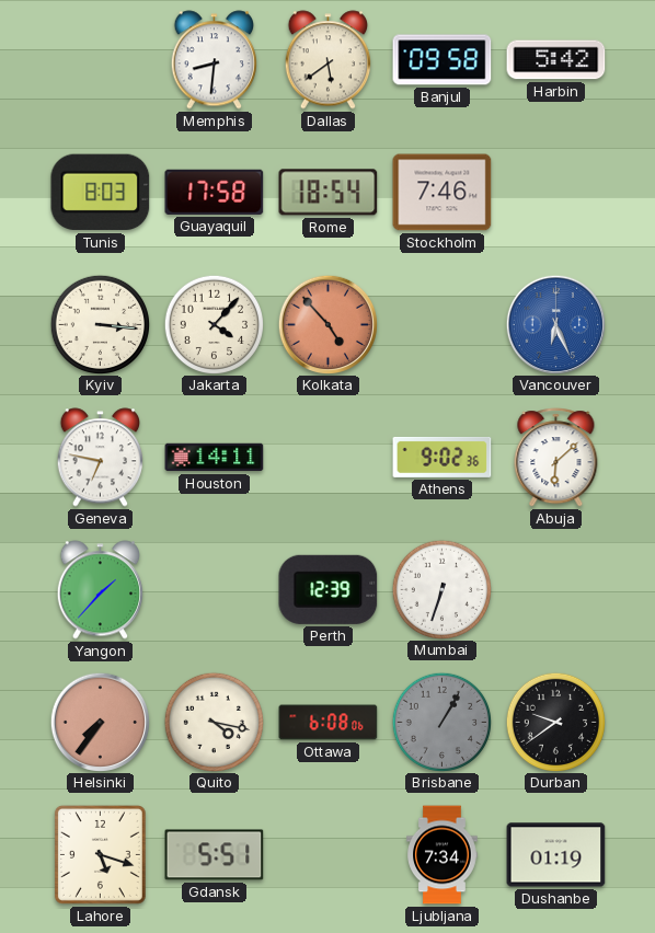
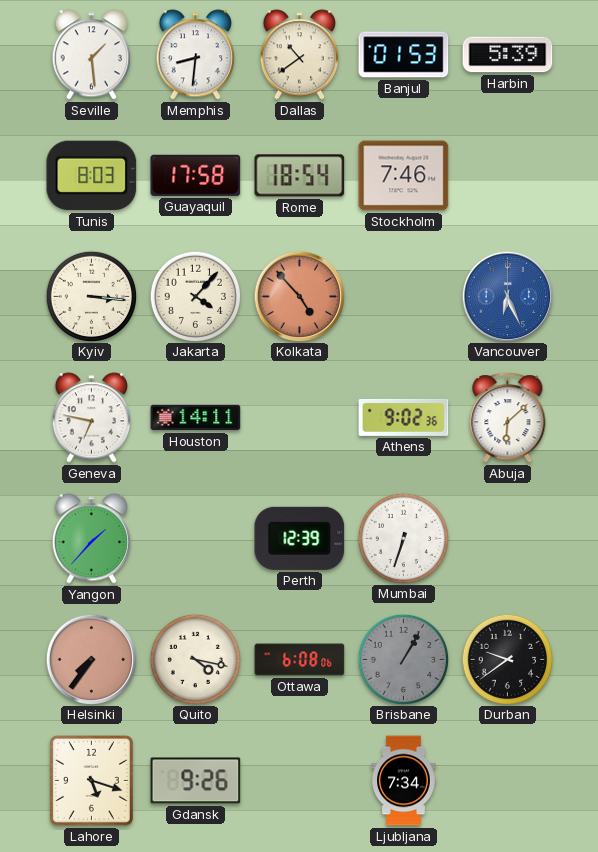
Seville: none -> 1:29
Dallas: 5:39 -> 10:39
Banjul: 09:58 -> 01:53
Harbin: 5:42 -> 5:39
Gdansk: 5:51 -> 9:26
Dushanbe: 01:19 -> none
